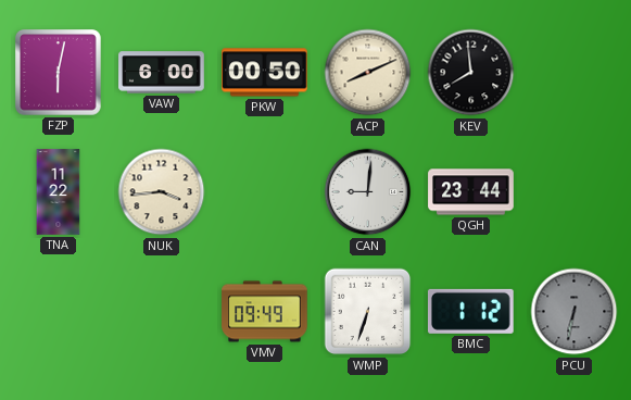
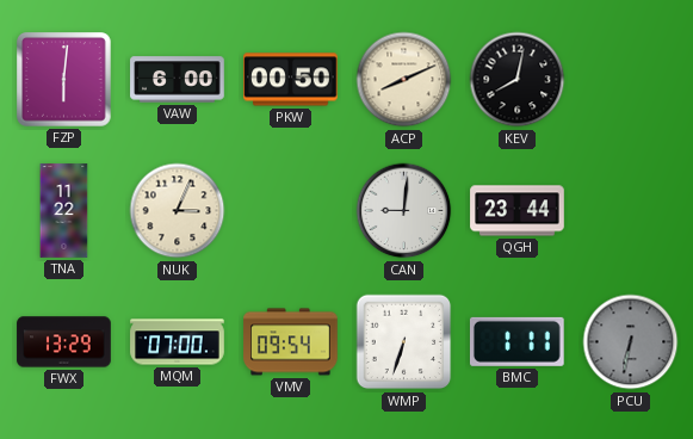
FZP: 6:02 -> 6:01
KEV: 7:59 -> 8:02
NUK: 3:44 -> 3:04
FWX: none -> 13:29
MQM: none -> 07:00
VMV: 09:49 -> 09:54
BMC: 1:12 -> 1:11
